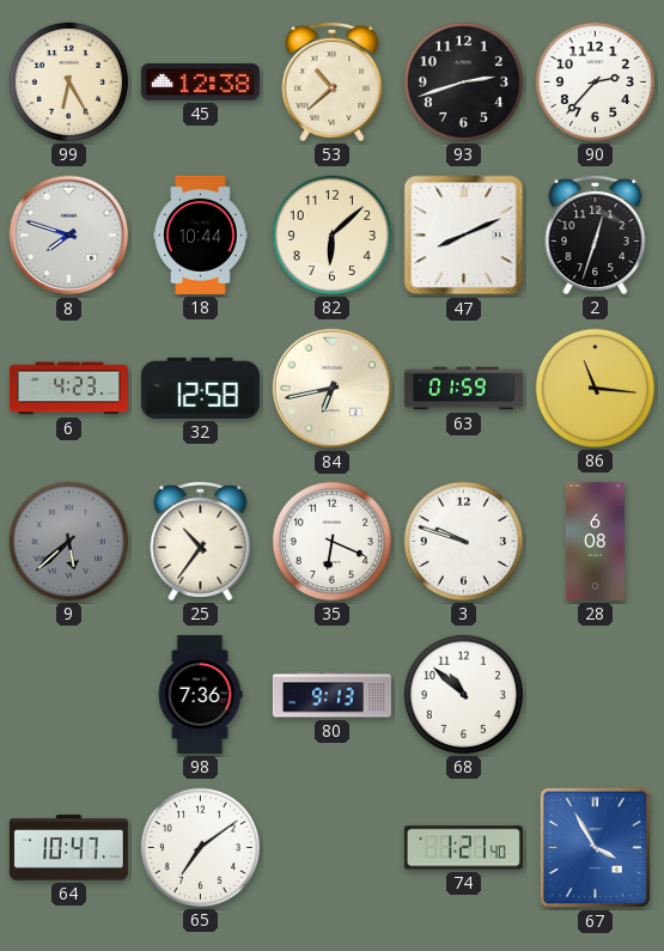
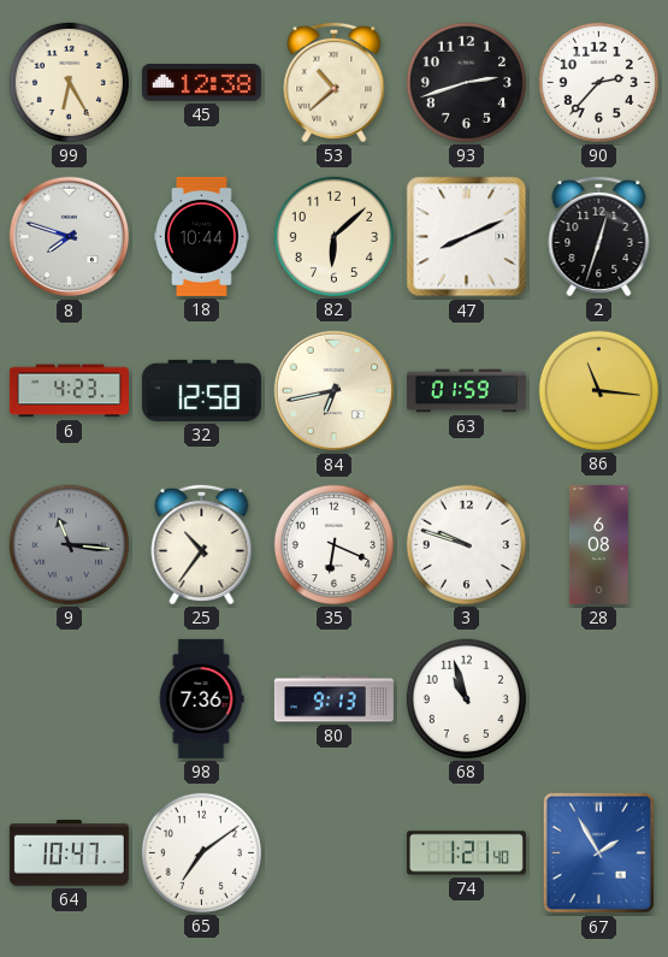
9: 5:38 -> 11:16
68: 10:52 -> 10:57
67: 3:55 -> 1:55
